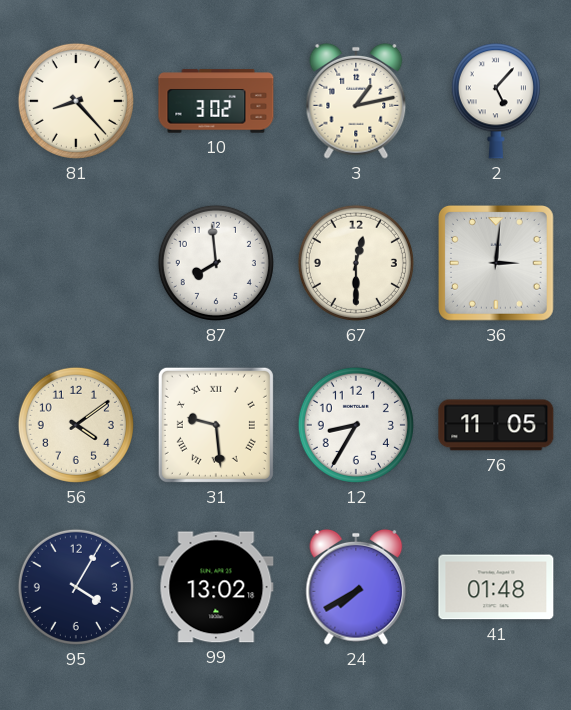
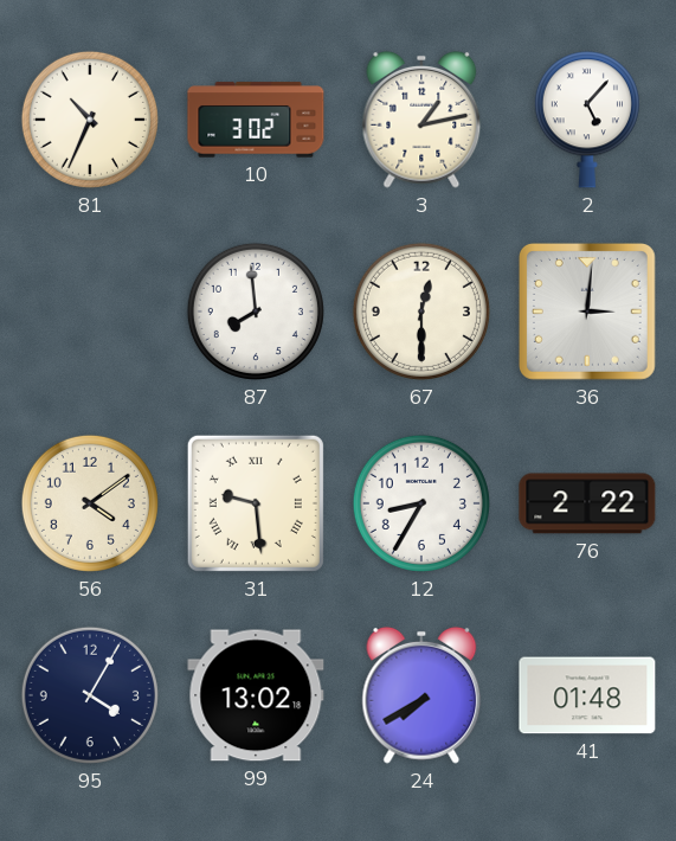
81: 8:23 -> 10:34
76: 11:05 -> 2:22
